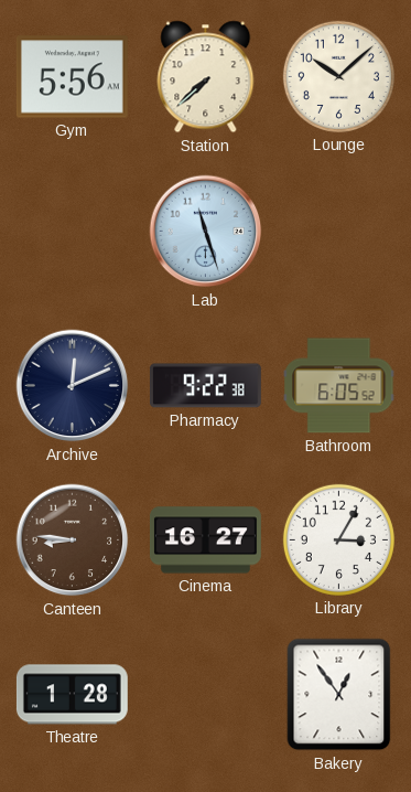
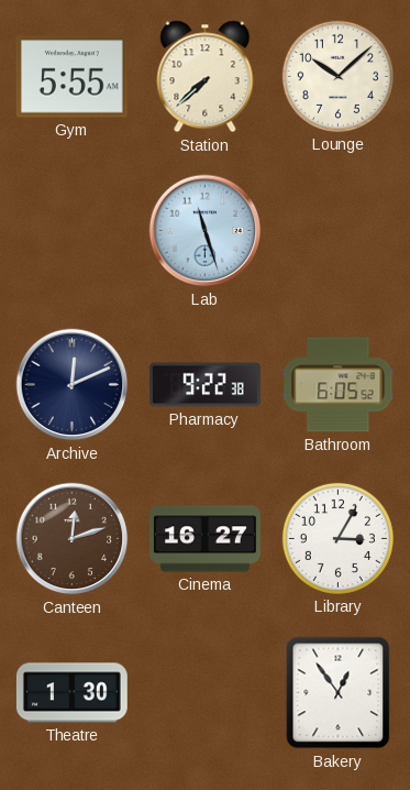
Gym: 5:56 -> 5:55
Canteen: 8:46 -> 12:12
Theatre: 1:28 -> 1:30
